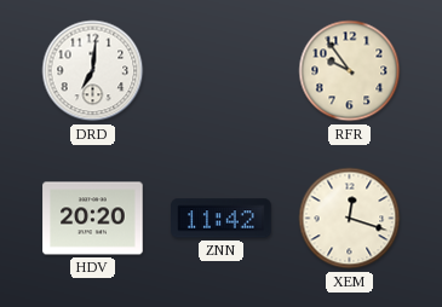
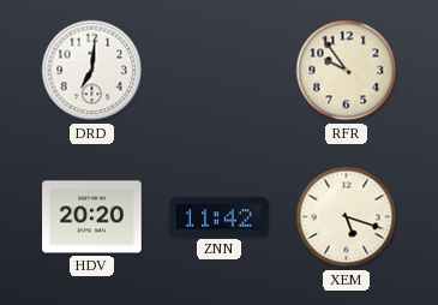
XEM: 12:18 -> 5:18
